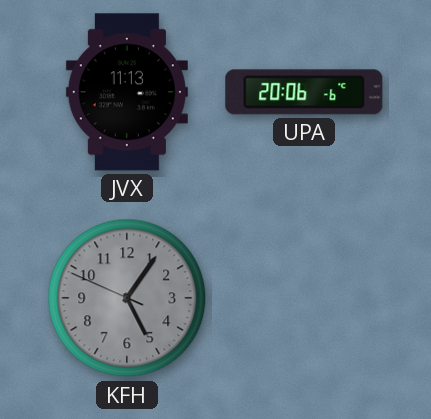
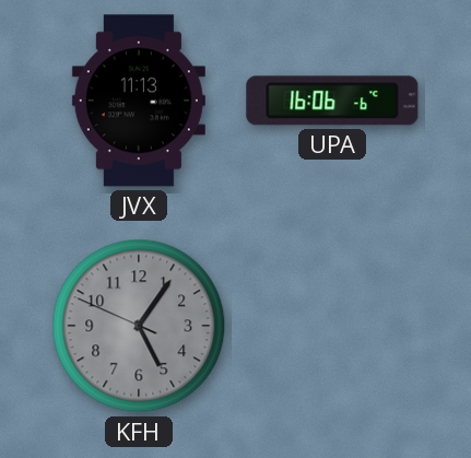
UPA: 20:06 -> 16:06
